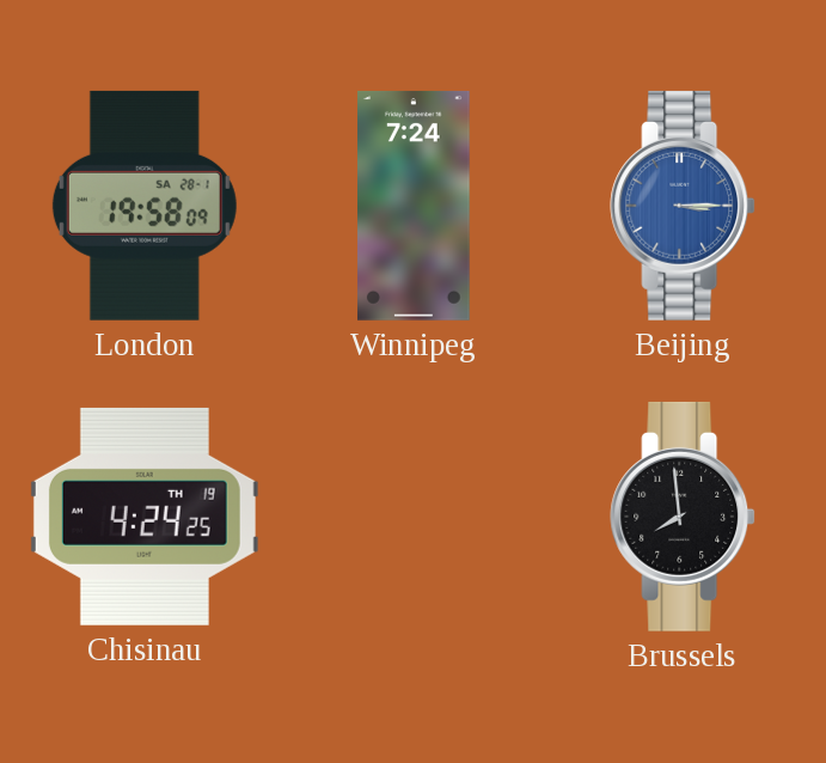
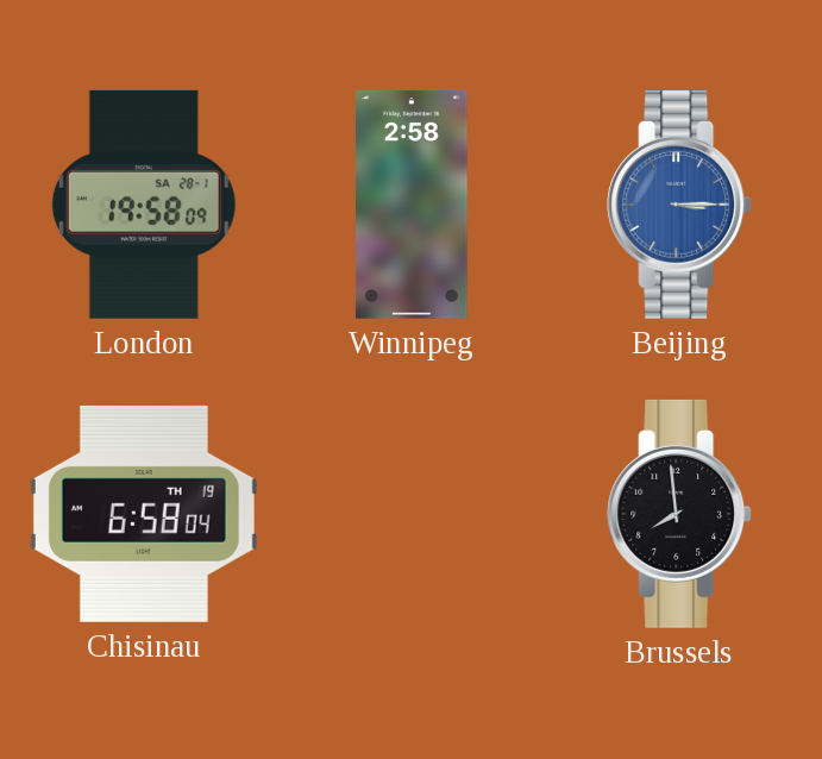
Winnipeg: 7:24 -> 2:58
Chisinau: 4:24 -> 6:58
